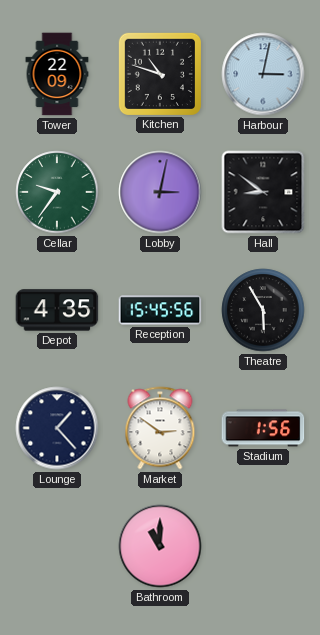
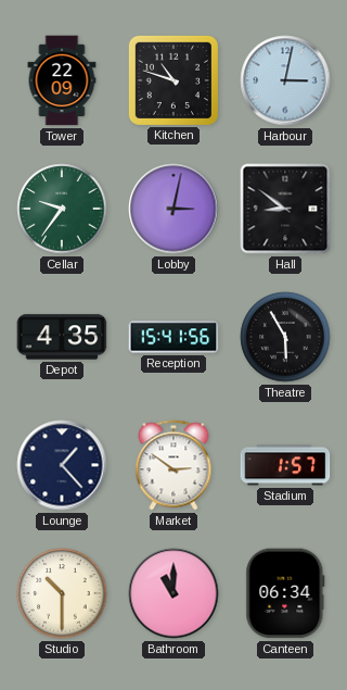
Reception: 15:45 -> 15:41
Stadium: 1:56 -> 1:57
Studio: none -> 10:30
Canteen: none -> 06:34
